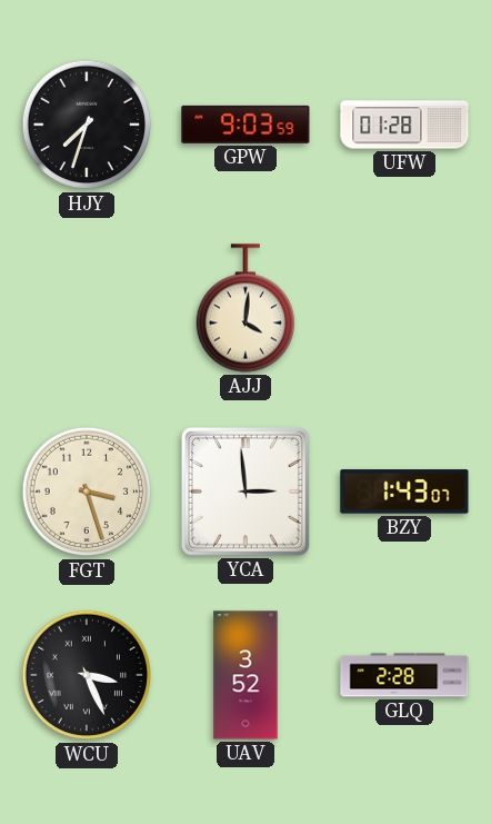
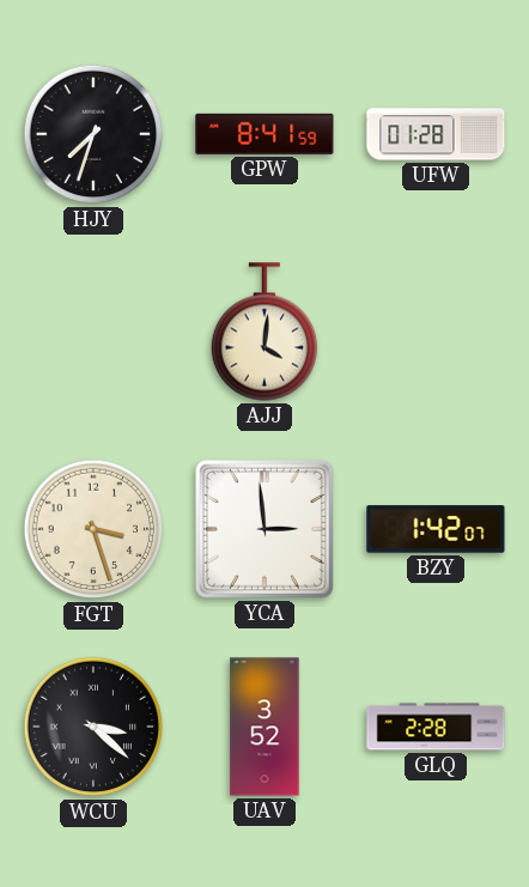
GPW: 9:03 -> 8:41
BZY: 1:43 -> 1:42
WCU: 3:26 -> 3:22
